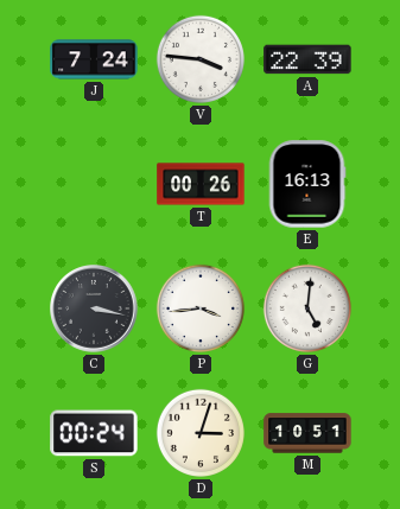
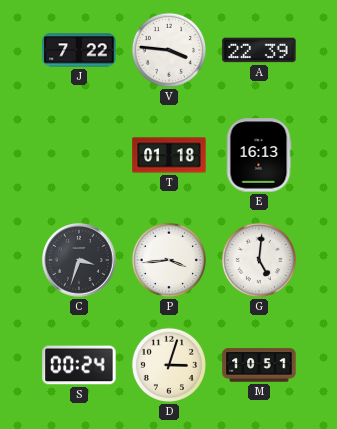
J: 7:24 -> 7:22
T: 00:26 -> 01:18
C: 3:17 -> 3:33
